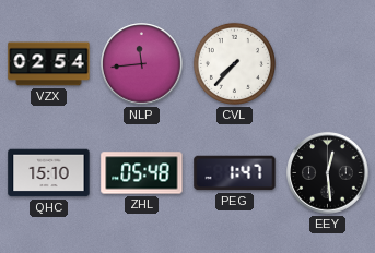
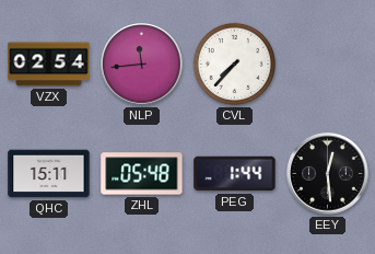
QHC: 15:10 -> 15:11
PEG: 1:47 -> 1:44
